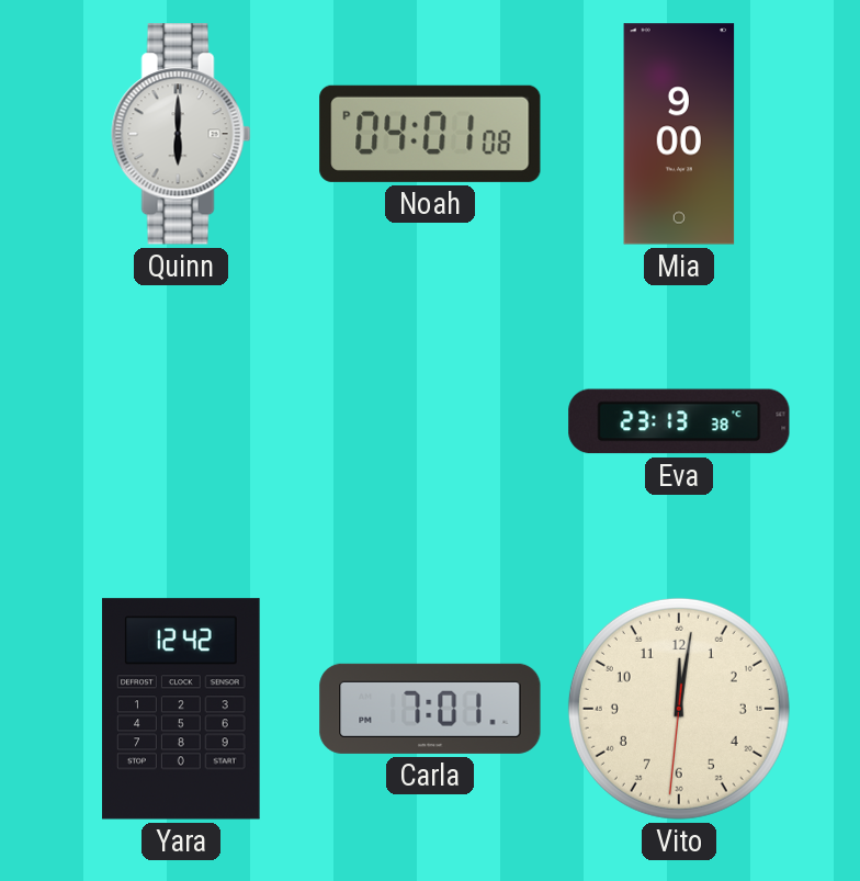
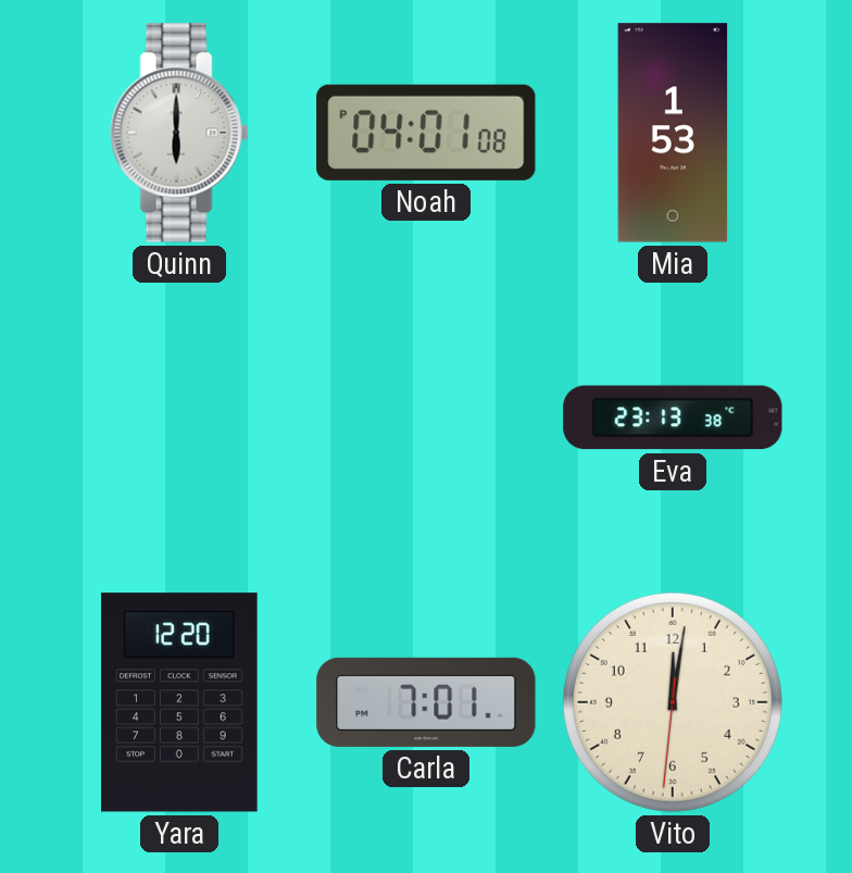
Mia: 9:00 -> 1:53
Yara: 12:42 -> 12:20
